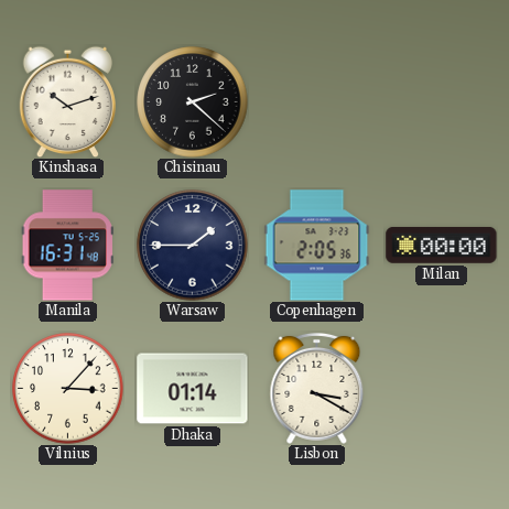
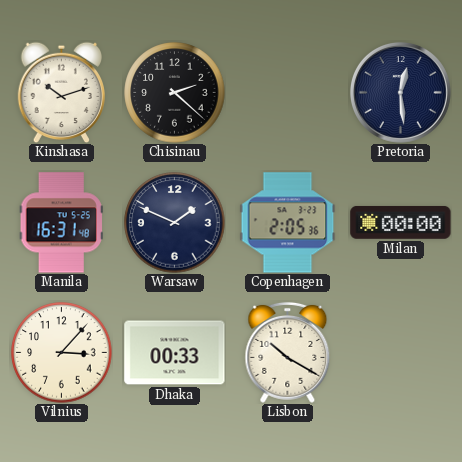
Pretoria: none -> 12:29
Warsaw: 1:45 -> 1:49
Dhaka: 01:14 -> 00:33
Lisbon: 3:20 -> 10:20
